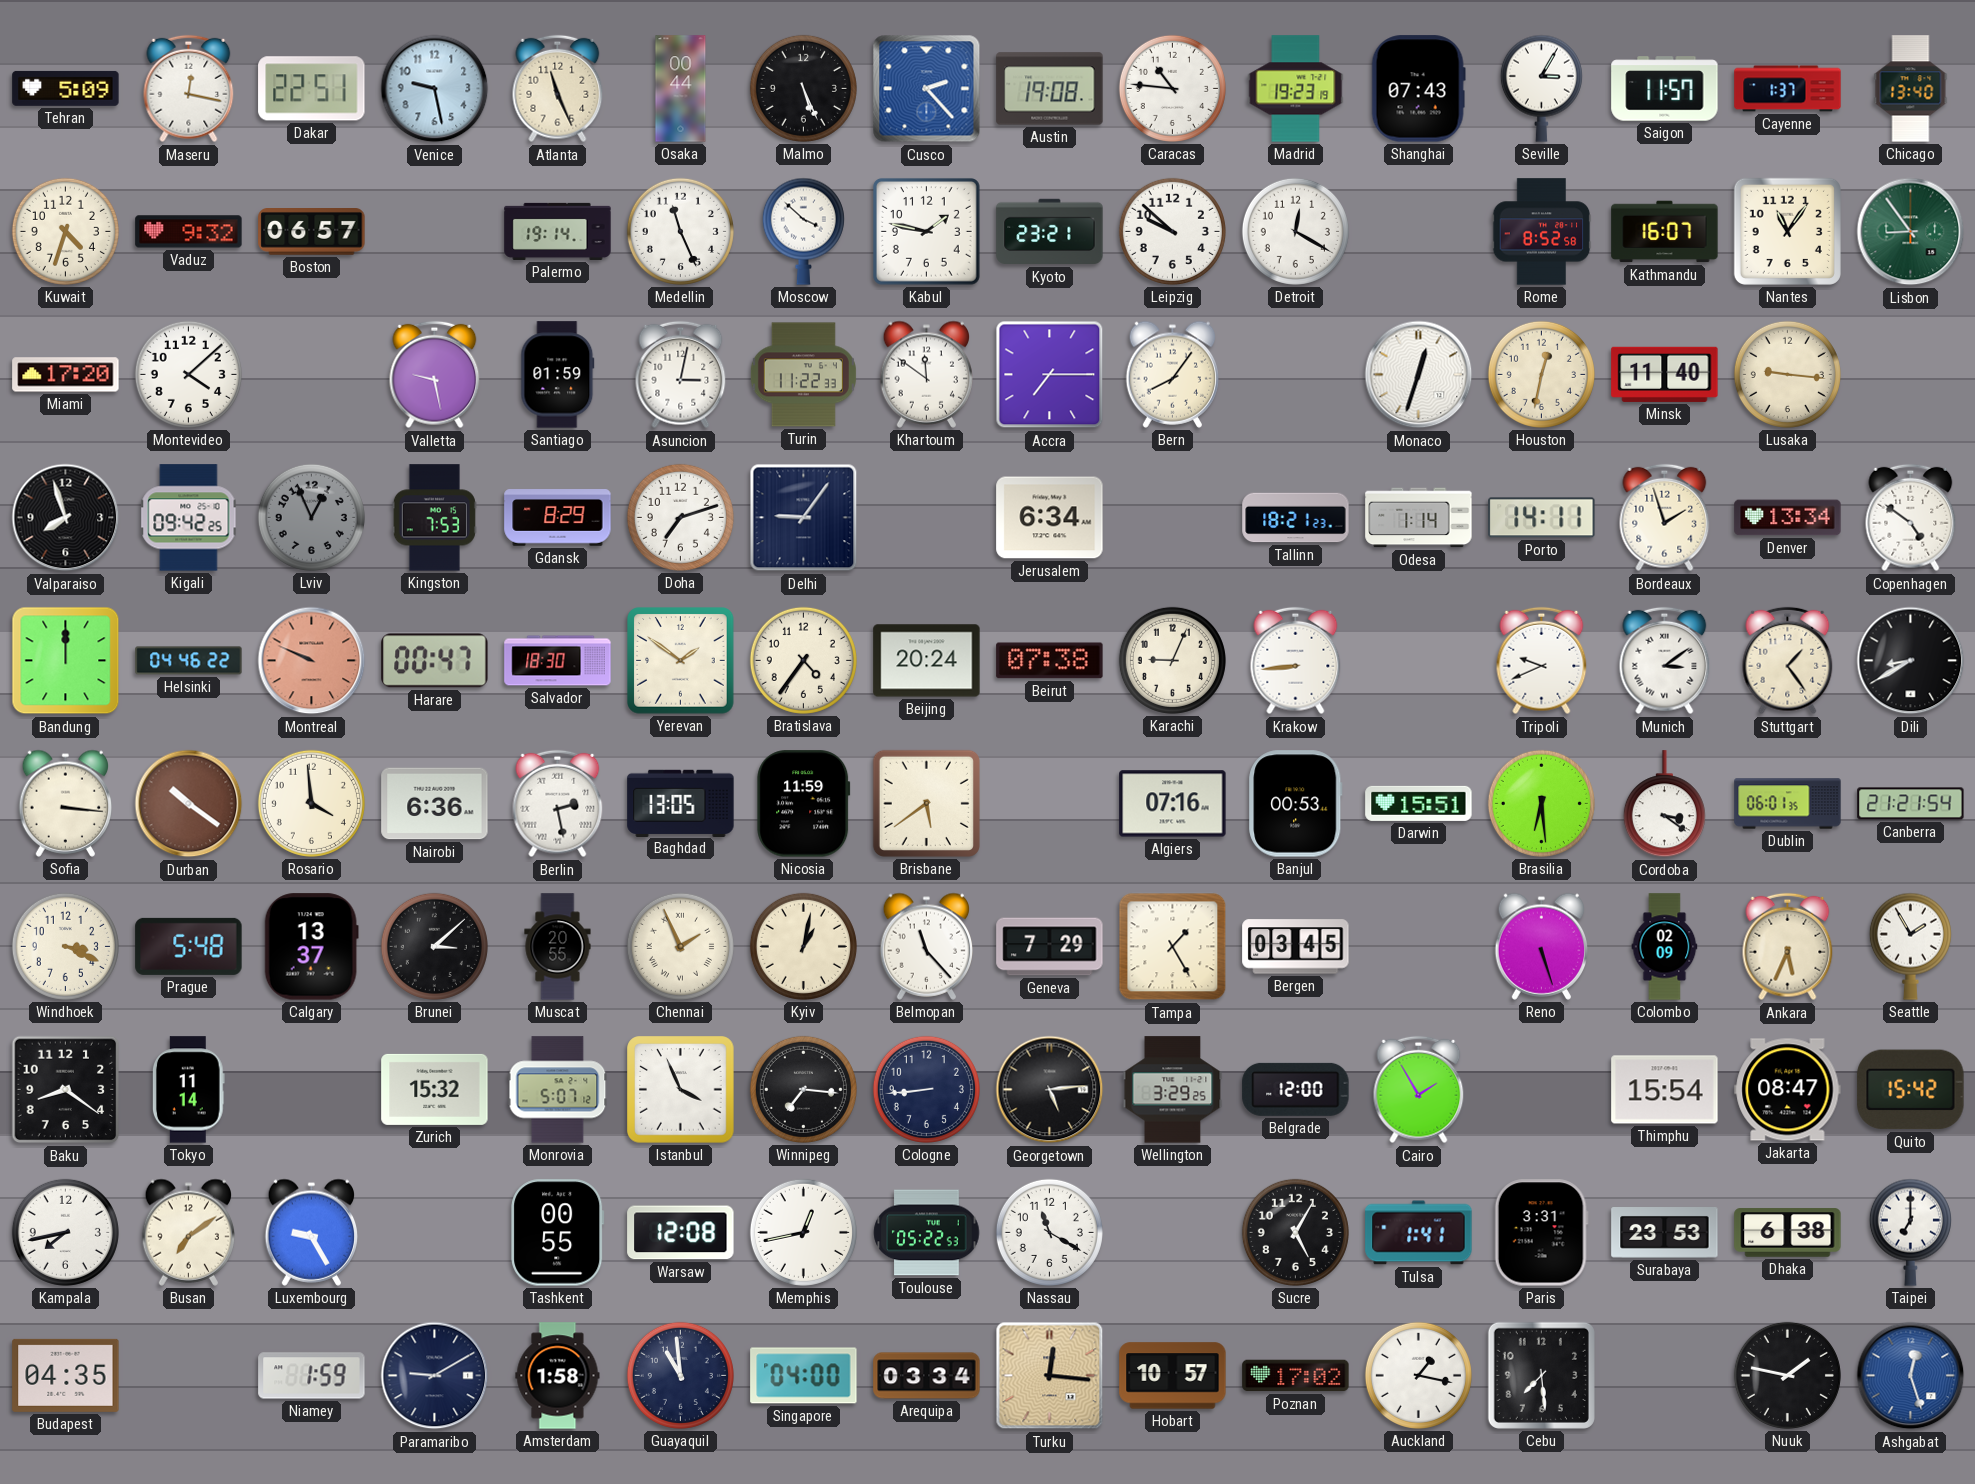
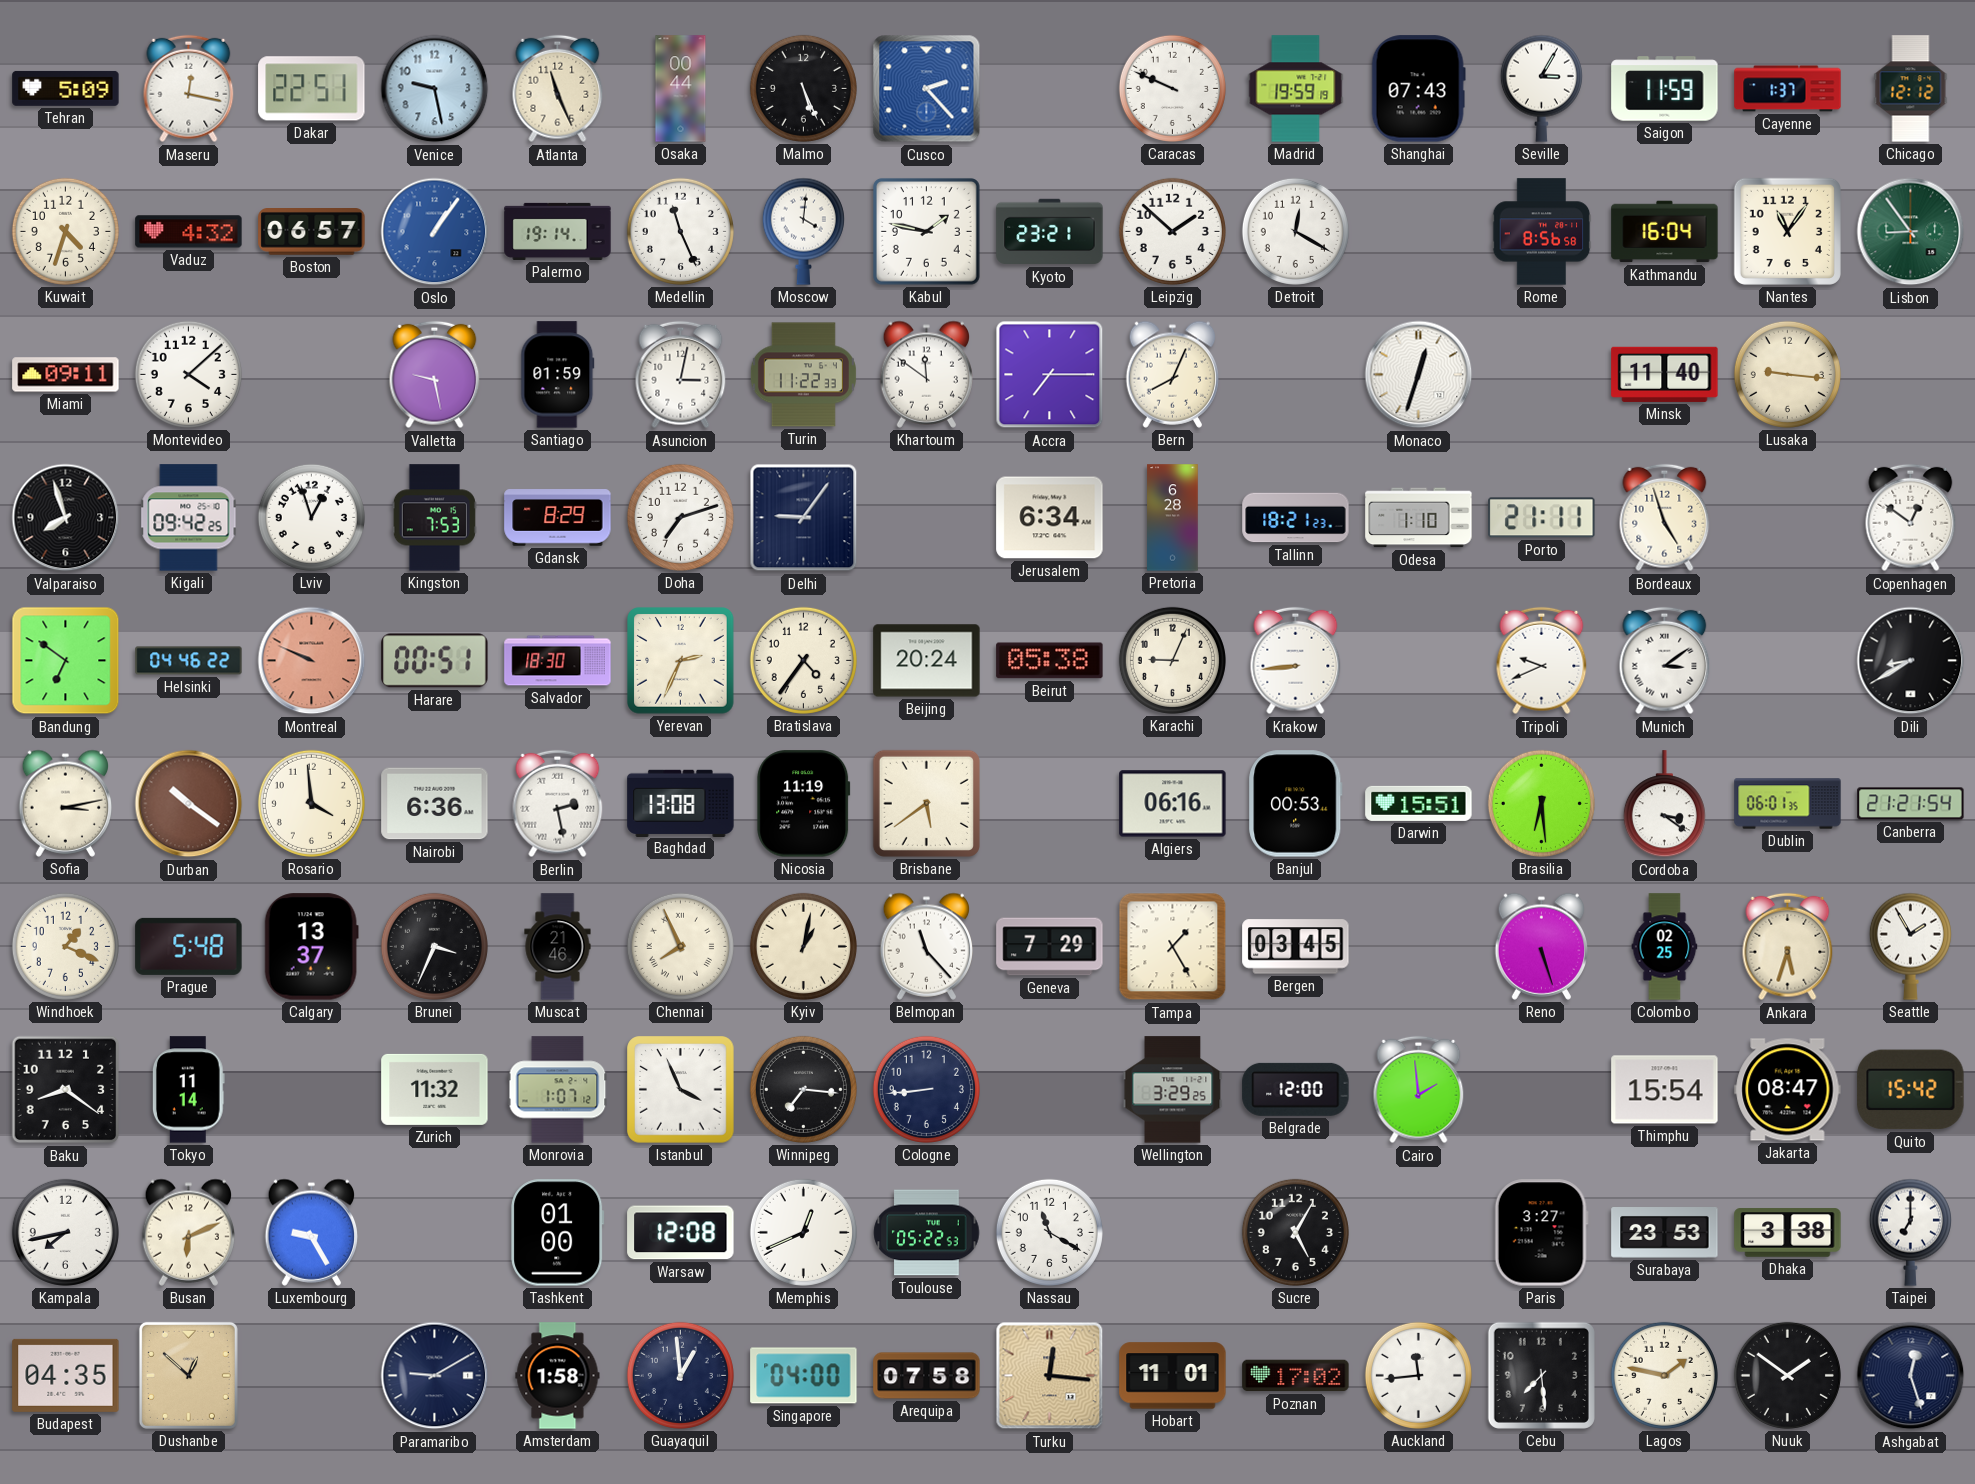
Austin: 19:08 -> none
Caracas: 10:46 -> 9:49
Madrid: 19:23 -> 19:59
Saigon: 11:57 -> 11:59
Chicago: 13:40 -> 12:12
Vaduz: 9:32 -> 4:32
Oslo: none -> 1:06
Moscow: 3:52 -> 4:01
Leipzig: 9:52 -> 1:52
Rome: 8:52 -> 8:56
Kathmandu: 16:07 -> 16:04
Miami: 17:20 -> 09:11
Bern: 8:06 -> 8:04
Houston: 12:32 -> none
Lviv: 12:56 -> 12:57
Lviv dial: grey -> white
Pretoria: none -> 6:28
Odesa: 1:14 -> 1:10
Porto: 14:11 -> 21:11
Bordeaux: 1:57 -> 4:57
Denver: 13:34 -> none
Copenhagen: 4:51 -> 12:51
Bandung: 12:00 -> 6:51
Harare: 00:47 -> 00:51
Yerevan: 1:51 -> 2:34
Beirut: 07:38 -> 05:38
Stuttgart: 1:24 -> none
Sofia: 3:16 -> 3:13
Baghdad: 13:05 -> 13:08
Nicosia: 11:59 -> 11:19
Algiers: 07:16 -> 06:16
Windhoek: 3:19 -> 1:19
Brunei: 3:08 -> 3:34
Muscat: 20:55 -> 21:46
Chennai: 1:56 -> 7:56
Colombo: 02:09 -> 02:25
Ankara: 5:34 -> 5:33
Zurich: 15:32 -> 11:32
Monrovia: 5:07 -> 1:07
Georgetown: 5:14 -> none
Cairo: 1:55 -> 1:59
Busan: 7:09 -> 6:11
Tashkent: 00:55 -> 01:00
Memphis: 12:43 -> 12:41
Tulsa: 1:41 -> none
Paris: 3:31 -> 3:27
Dhaka: 6:38 -> 3:38
Dushanbe: none -> 12:52
Niamey: 1:59 -> none
Guayaquil: 10:59 -> 12:59
Arequipa: 03:34 -> 07:58
Hobart: 10:57 -> 11:01
Auckland: 1:17 -> 11:44
Lagos: none -> 1:47
Nuuk: 1:47 -> 1:51
Ashgabat dial: blue -> navy
